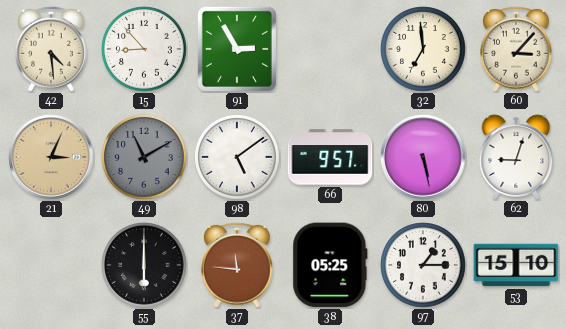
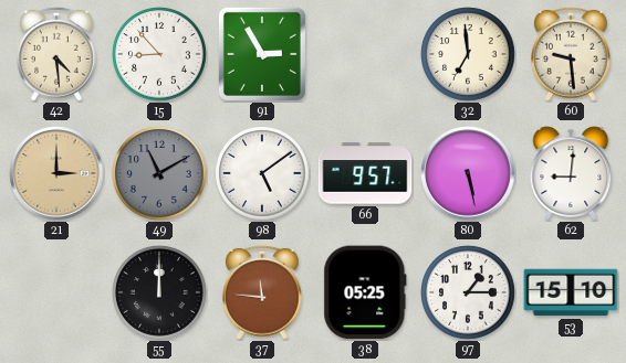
60: 3:07 -> 9:29
21: 3:04 -> 3:00
62: 9:03 -> 9:01
55: 6:00 -> 12:00
